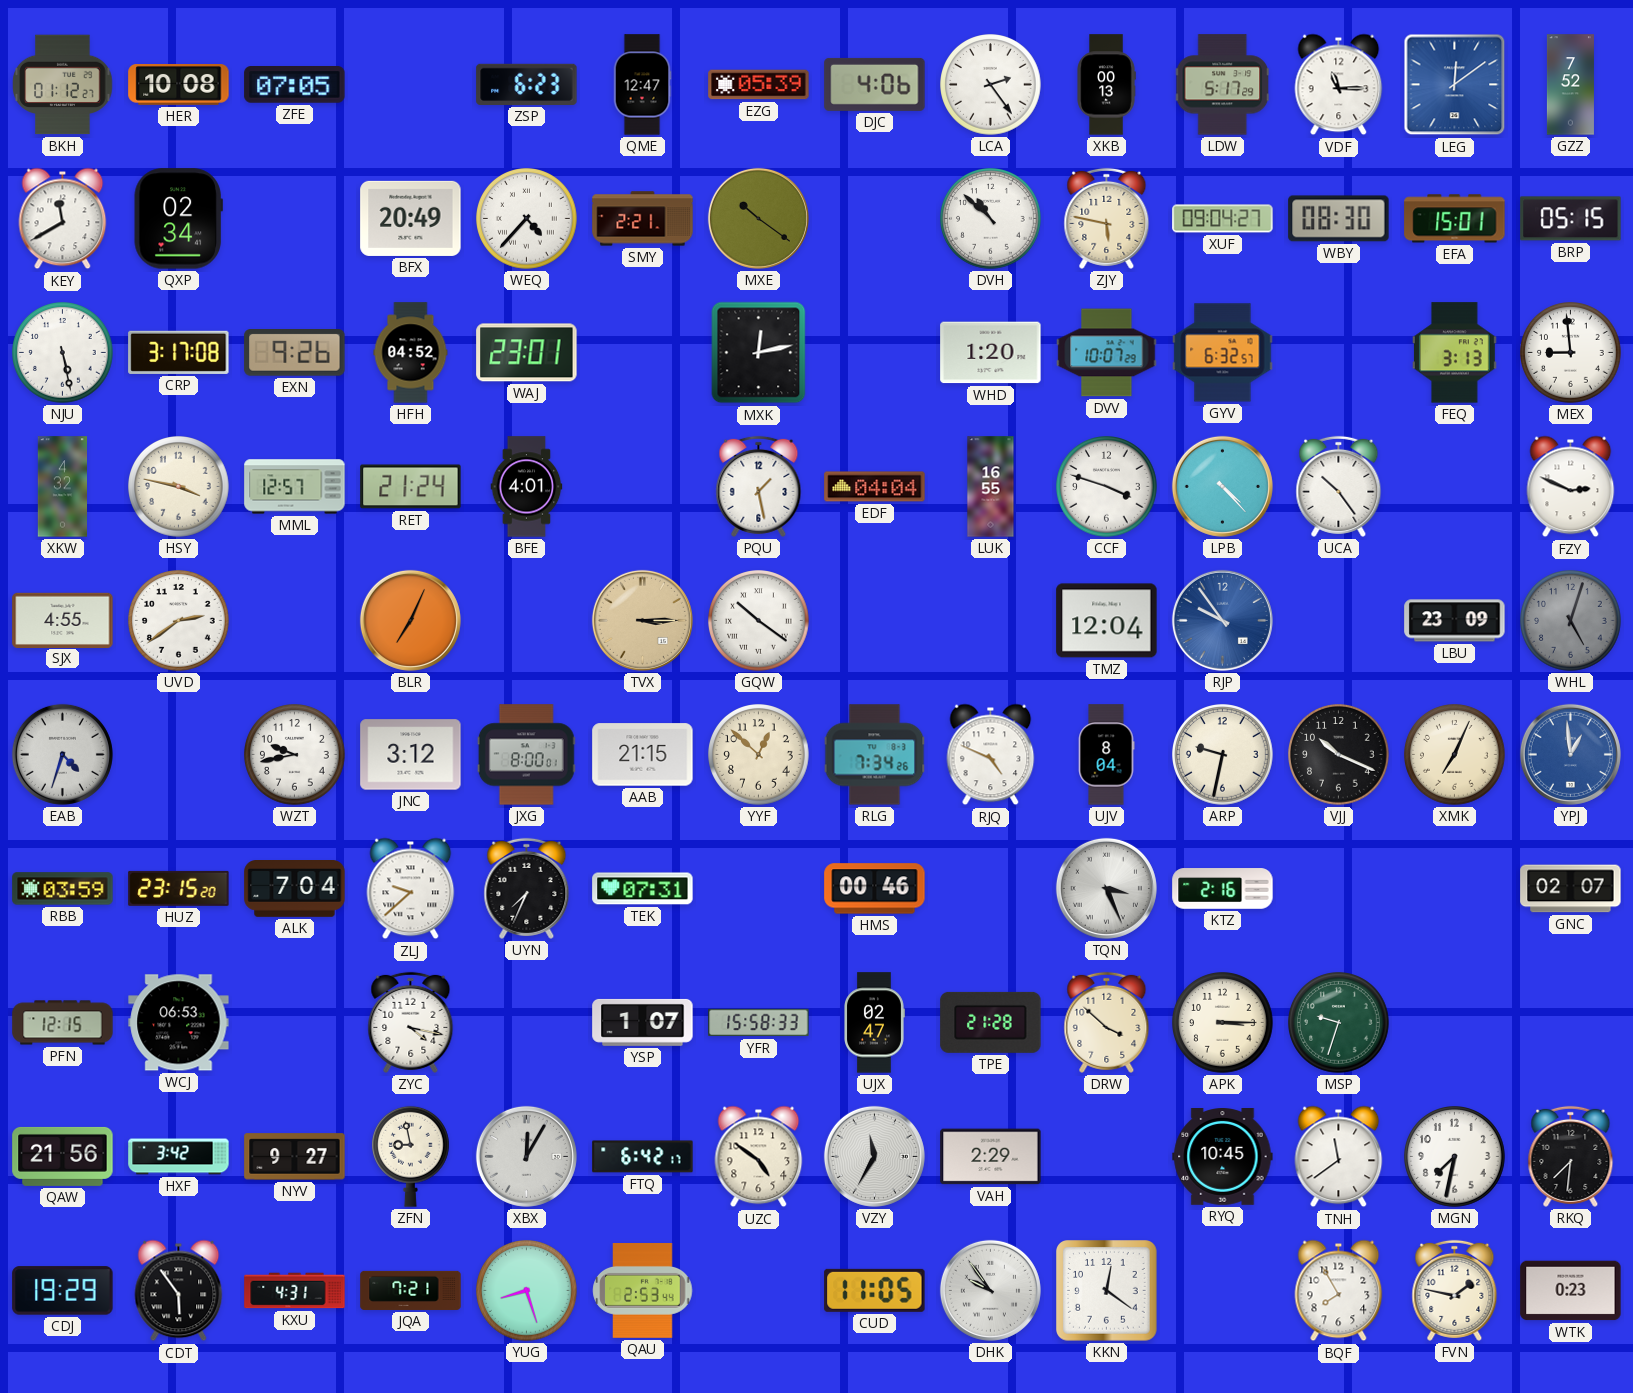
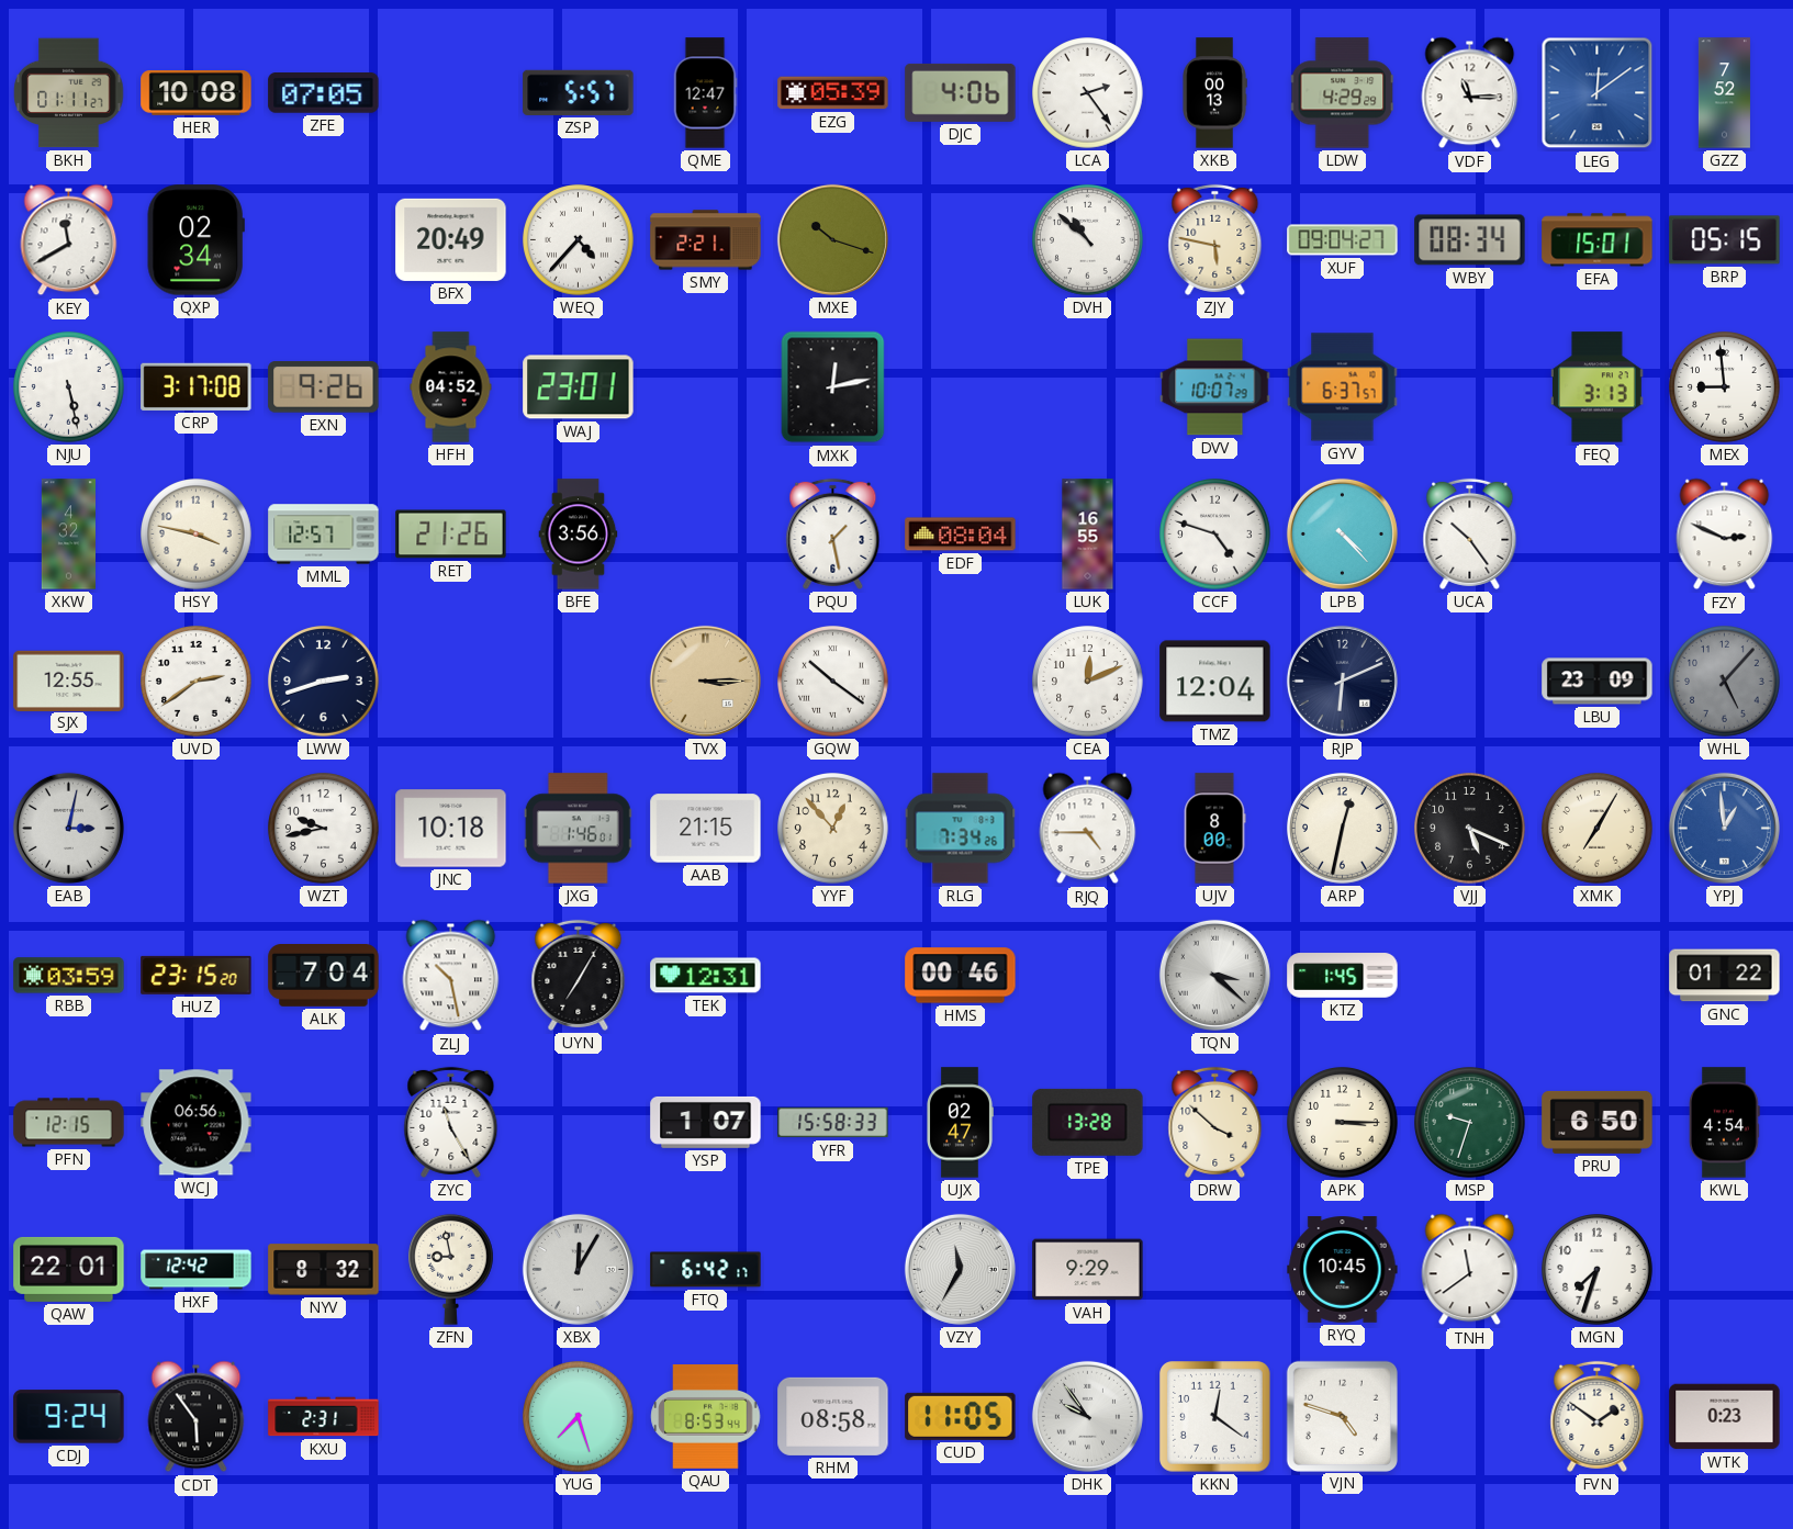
BKH: 01:12 -> 01:11
ZSP: 6:23 -> 5:57
LDW: 5:17 -> 4:29
MXE: 10:21 -> 10:18
WBY: 08:30 -> 08:34
WHD: 1:20 -> none
GYV: 6:32 -> 6:37
RET: 21:24 -> 21:26
BFE: 4:01 -> 3:56
EDF: 04:04 -> 08:04
CCF: 3:48 -> 4:48
SJX: 4:55 -> 12:55
LWW: none -> 2:42
BLR: 7:04 -> none
CEA: none -> 12:11
RJP: 9:54 -> 6:11
RJP dial: blue -> navy
WHL: 5:03 -> 5:07
EAB: 4:33 -> 3:02
JNC: 3:12 -> 10:18
JXG: 8:00 -> 1:46
YYF: 12:52 -> 12:53
RJQ: 4:49 -> 4:45
UJV: 8:04 -> 8:00
ARP: 9:32 -> 12:32
VJJ: 10:19 -> 5:19
XMK: 7:04 -> 7:05
ZLJ: 9:38 -> 10:28
UYN: 7:34 -> 7:05
TEK: 07:31 -> 12:31
TQN: 3:26 -> 3:22
KTZ: 2:16 -> 1:45
GNC: 02:07 -> 01:22
WCJ: 06:53 -> 06:56
ZYC: 4:17 -> 11:25
TPE: 21:28 -> 13:28
PRU: none -> 6:50
KWL: none -> 4:54
QAW: 21:56 -> 22:01
HXF: 3:42 -> 12:42
NYV: 9:27 -> 8:32
UZC: 4:51 -> none
VAH: 2:29 -> 9:29
MGN: 7:32 -> 7:33
RKQ: 7:31 -> none
CDJ: 19:29 -> 9:24
KXU: 4:31 -> 2:31
JQA: 7:21 -> none
YUG: 8:27 -> 7:27
QAU: 2:53 -> 8:53
RHM: none -> 08:58
VJN: none -> 4:48
BQF: 7:55 -> none
FVN: 1:47 -> 1:51
